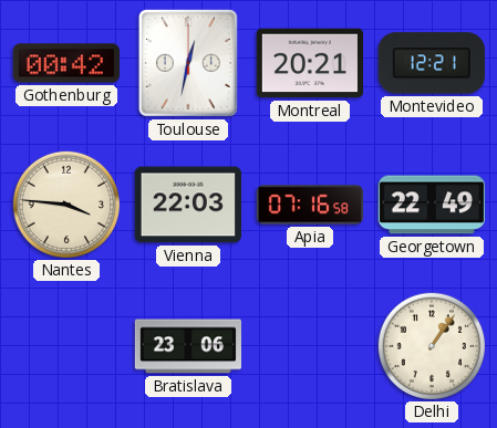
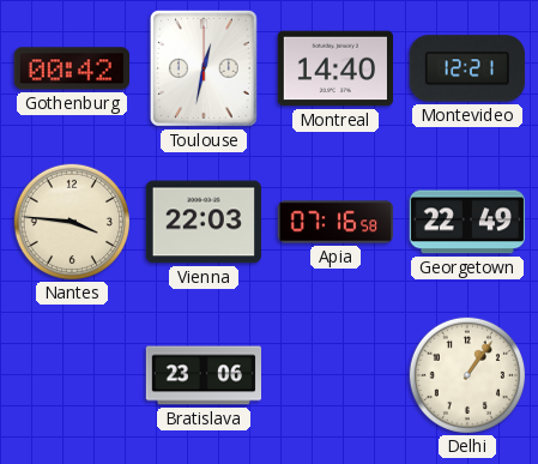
Montreal: 20:21 -> 14:40
